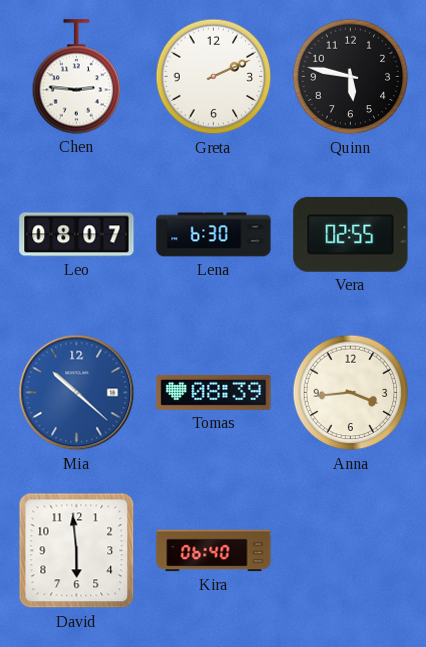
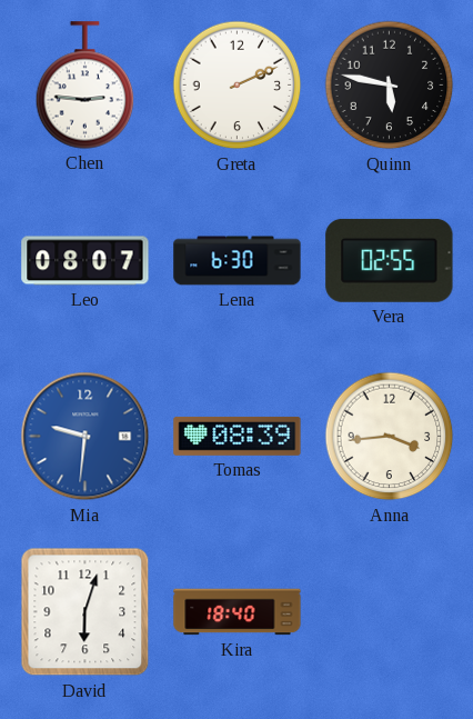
Mia: 10:22 -> 9:31
David: 5:59 -> 6:03
Kira: 06:40 -> 18:40
